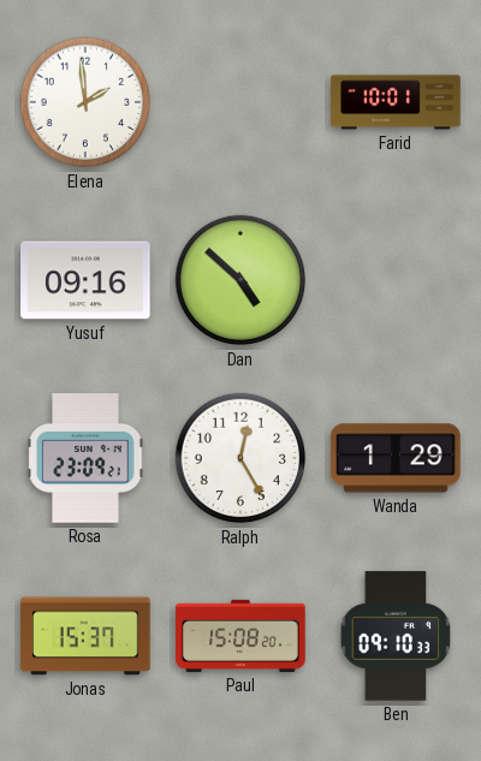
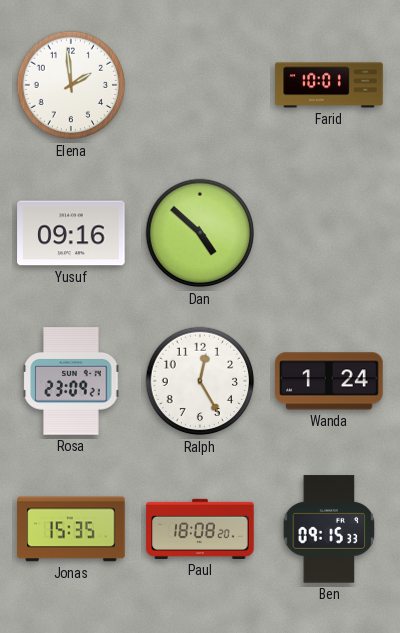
Wanda: 1:29 -> 1:24
Jonas: 15:37 -> 15:35
Paul: 15:08 -> 18:08
Ben: 09:10 -> 09:15
